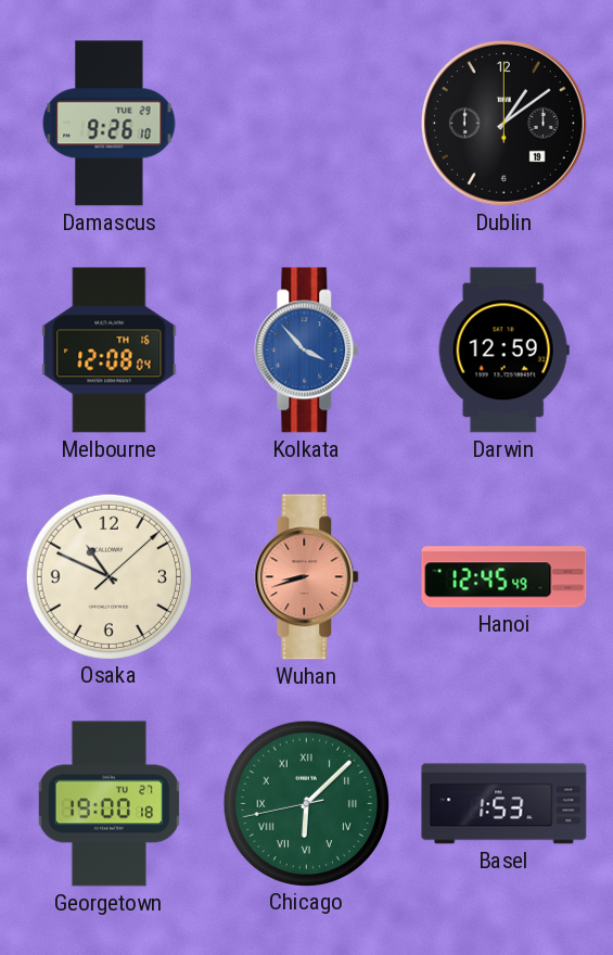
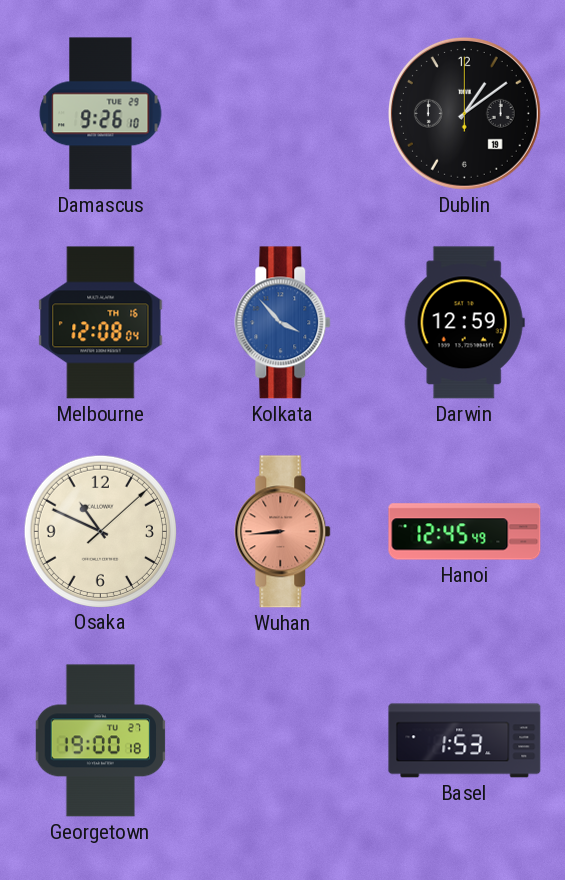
Wuhan: 8:42 -> 8:44
Chicago: 6:07 -> none
